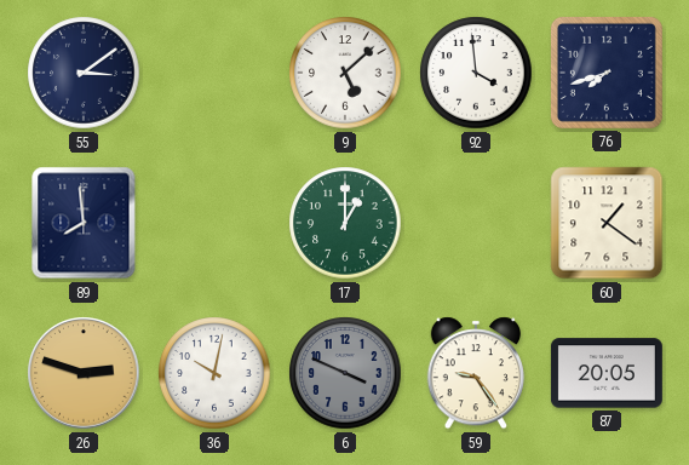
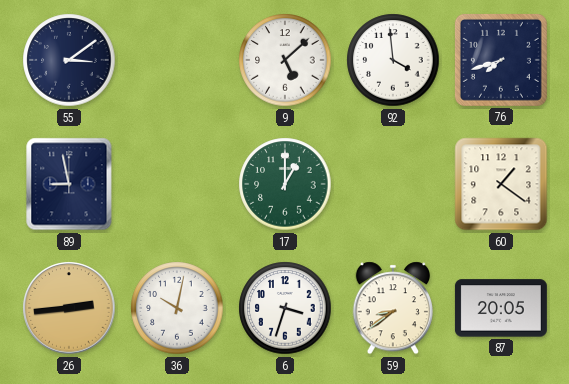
89: 7:59 -> 8:58
26: 2:48 -> 2:44
6: 3:49 -> 3:33
6 dial: grey -> white
59: 9:24 -> 8:39
